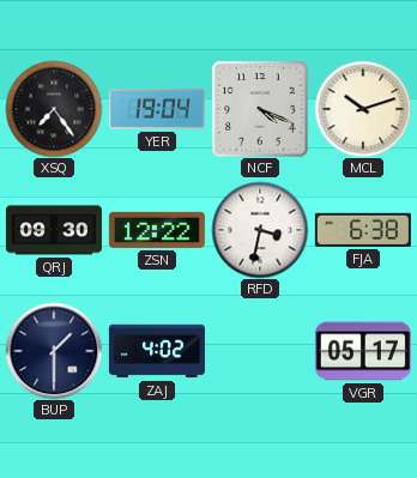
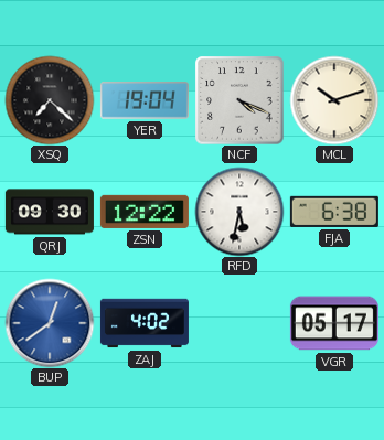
XSQ: 7:24 -> 7:22
RFD: 3:32 -> 5:32
BUP: 1:30 -> 12:39
BUP dial: navy -> blue
